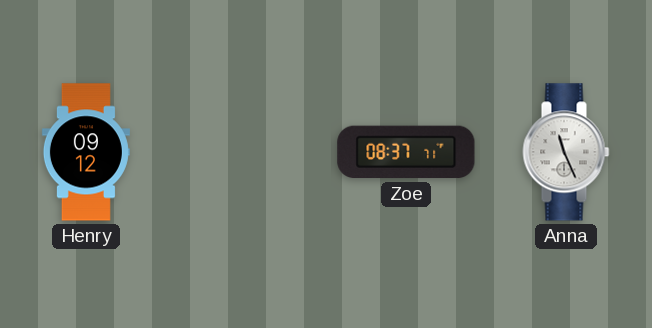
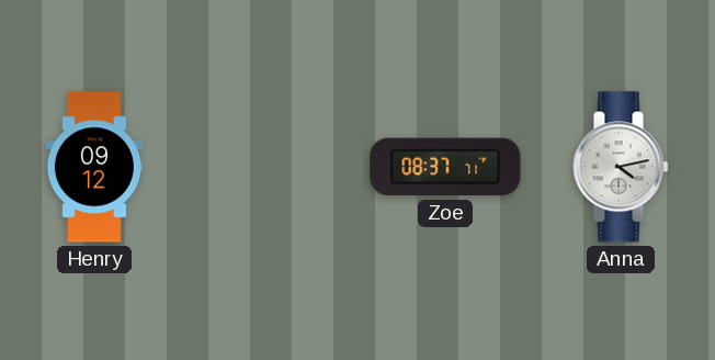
Anna: 11:26 -> 4:13
